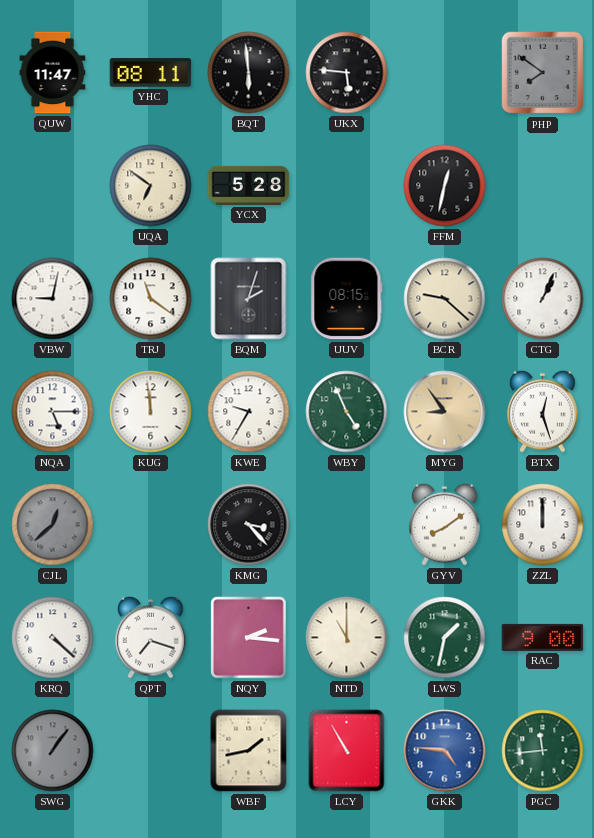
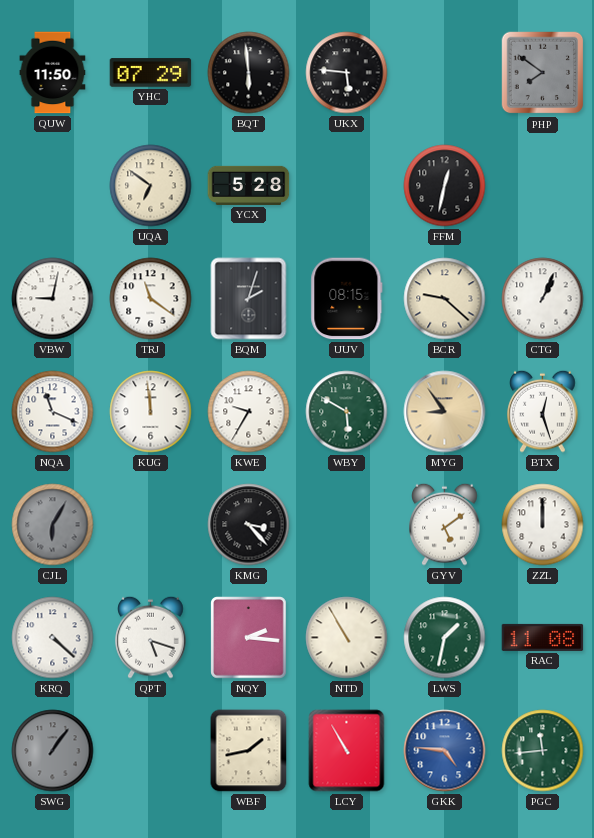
QUW: 11:47 -> 11:50
YHC: 08:11 -> 07:29
NQA: 5:15 -> 11:19
WBY: 4:56 -> 5:50
CJL: 12:38 -> 6:05
GYV: 8:09 -> 5:09
QPT: 7:18 -> 5:18
NTD: 11:00 -> 10:55
RAC: 9:00 -> 11:08
